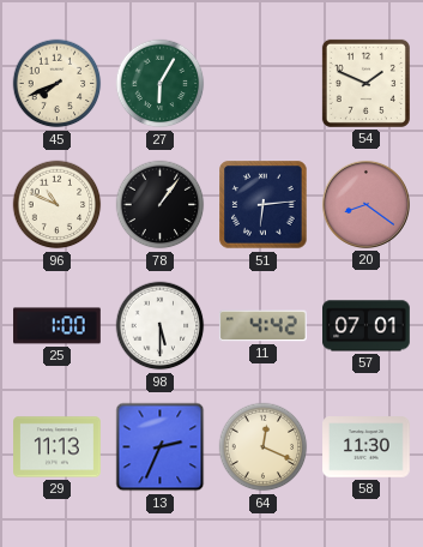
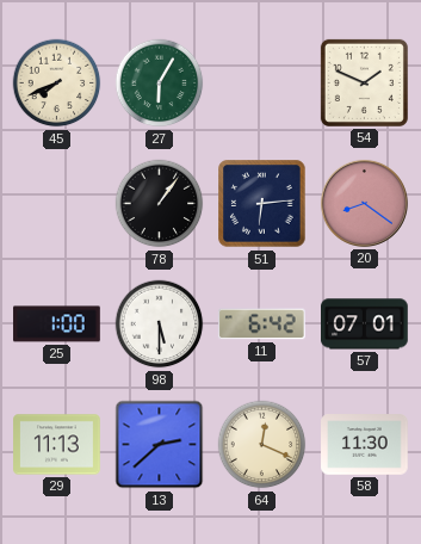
96: 10:49 -> none
11: 4:42 -> 6:42
13: 2:34 -> 2:38
